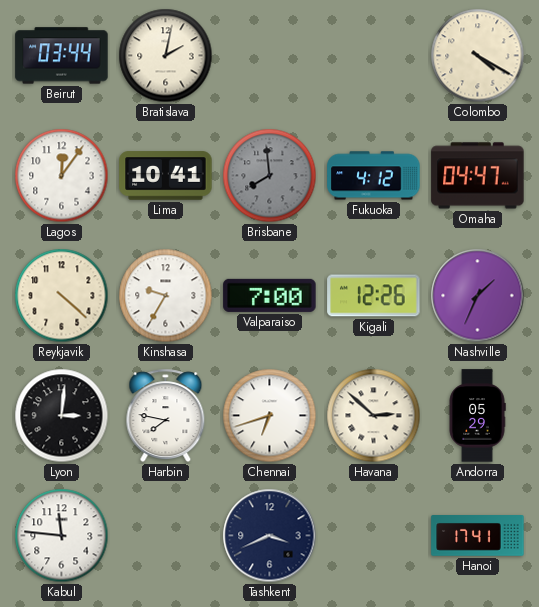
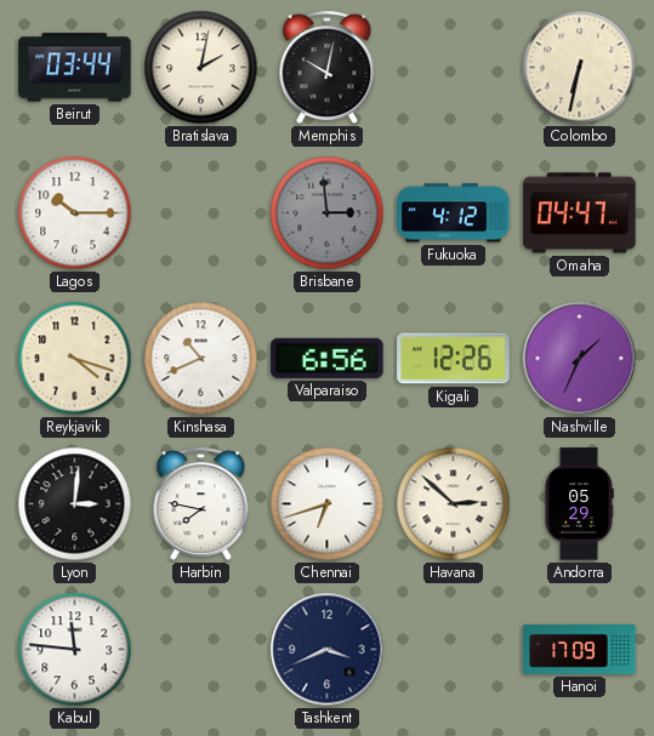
Memphis: none -> 10:02
Colombo: 4:20 -> 6:32
Lagos: 12:06 -> 10:15
Lima: 10:41 -> none
Brisbane: 7:59 -> 2:59
Reykjavik: 4:22 -> 4:18
Kinshasa: 9:35 -> 10:41
Valparaiso: 7:00 -> 6:56
Hanoi: 17:41 -> 17:09
